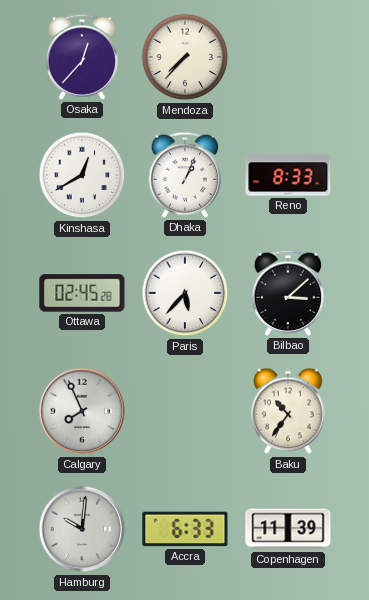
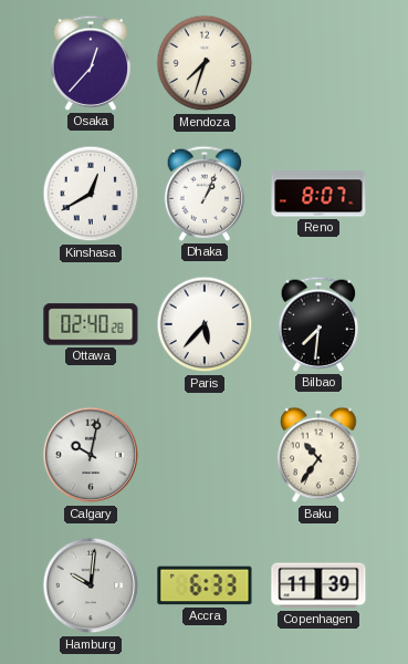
Mendoza: 7:37 -> 7:33
Reno: 8:33 -> 8:07
Ottawa: 02:45 -> 02:40
Bilbao: 3:08 -> 7:31
Calgary: 7:56 -> 10:02
